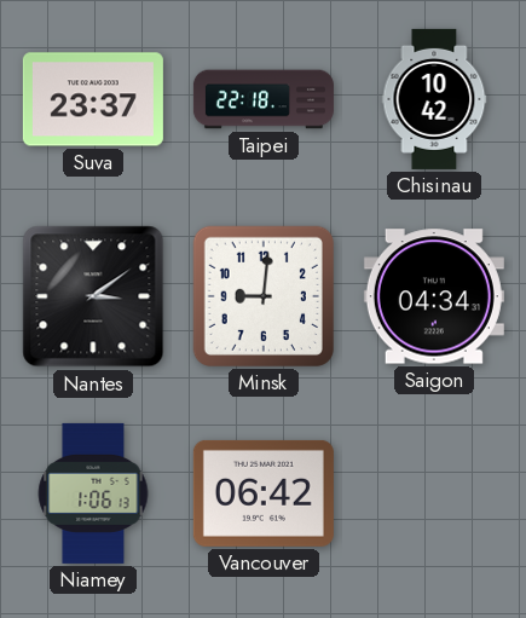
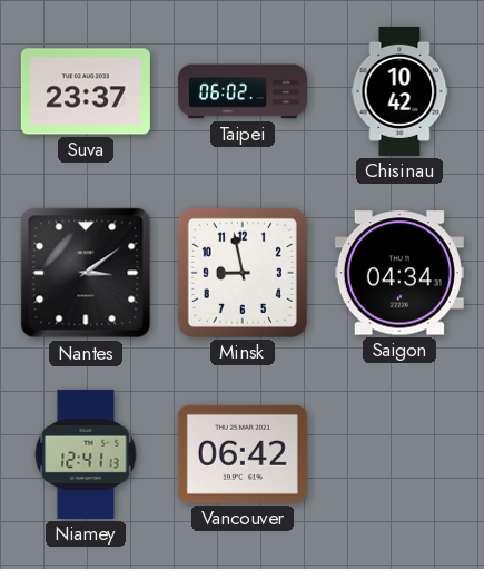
Taipei: 22:18 -> 06:02
Minsk: 9:01 -> 8:58
Niamey: 1:06 -> 12:41
